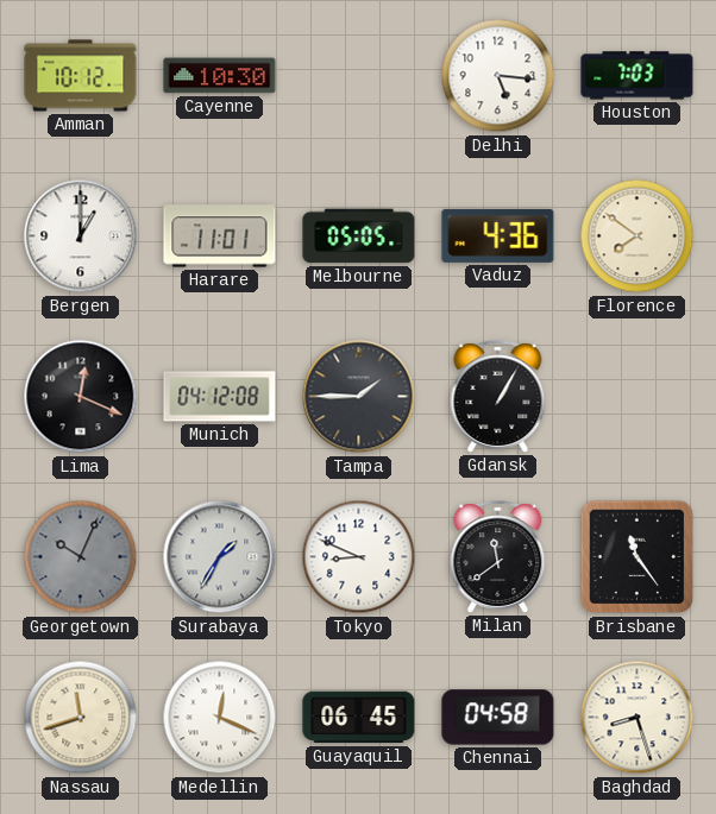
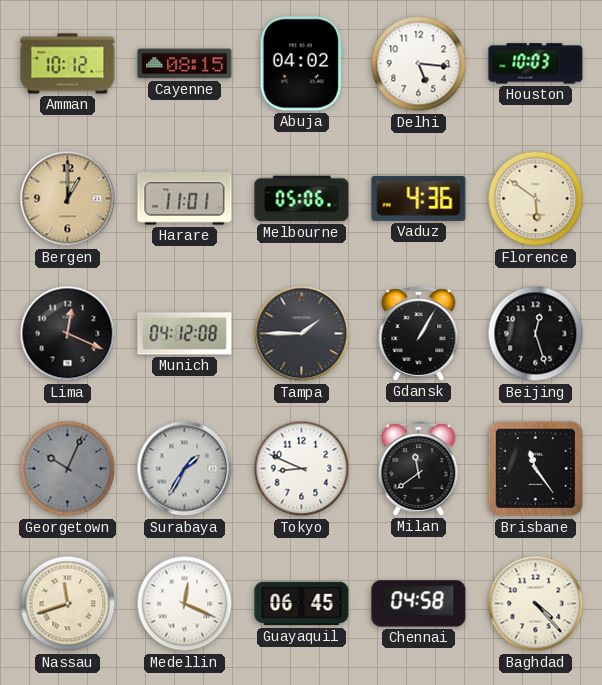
Cayenne: 10:30 -> 08:15
Abuja: none -> 04:02
Houston: 7:03 -> 10:03
Bergen dial: white -> champagne
Melbourne: 05:05 -> 05:06
Florence: 7:51 -> 5:51
Beijing: none -> 12:27
Baghdad: 8:27 -> 4:23
